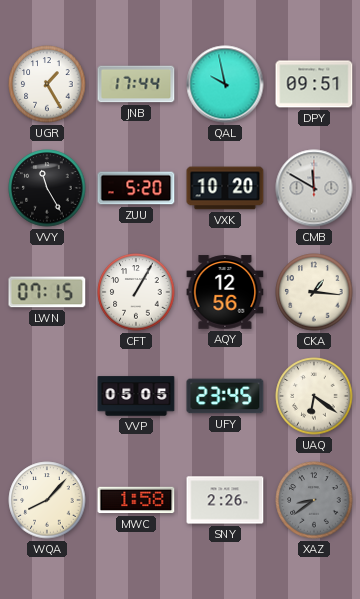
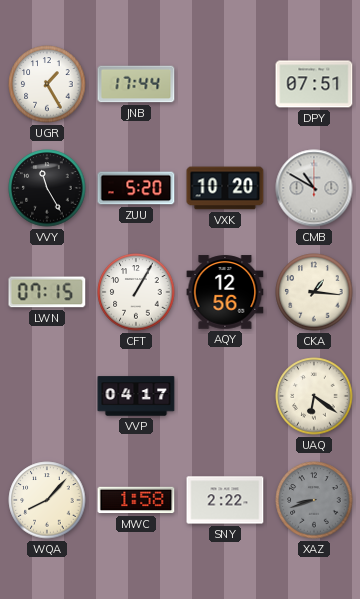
QAL: 9:58 -> none
DPY: 09:51 -> 07:51
CMB: 11:50 -> 10:50
VVP: 05:05 -> 04:17
UFY: 23:45 -> none
SNY: 2:26 -> 2:22
XAZ: 8:39 -> 8:42
